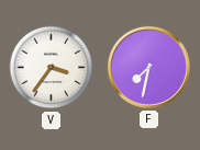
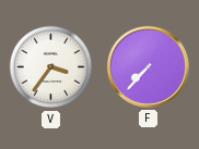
F: 7:32 -> 7:37
